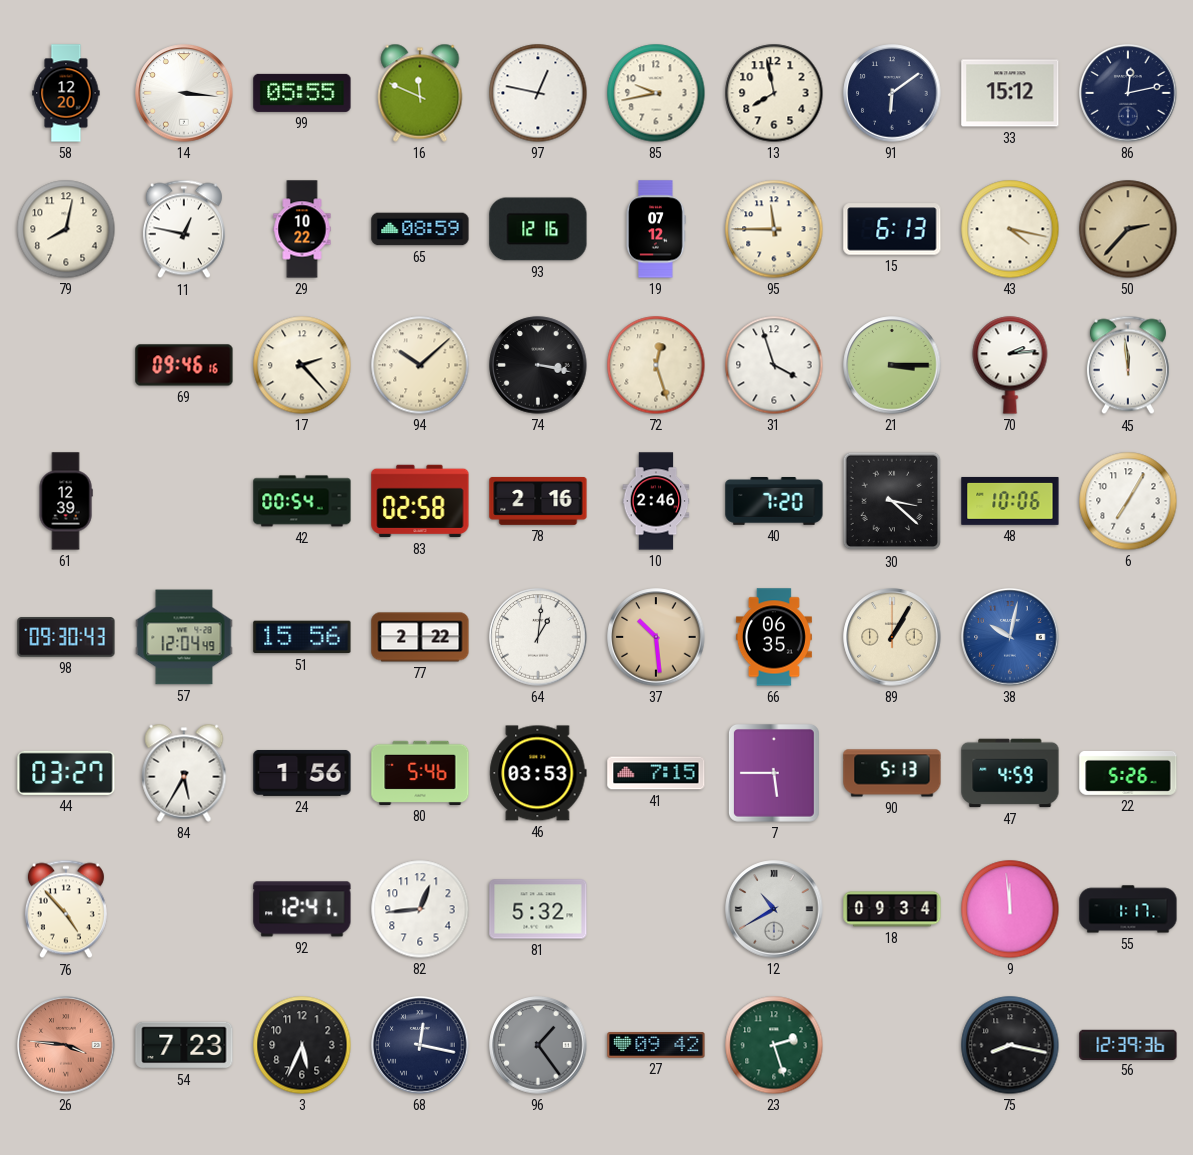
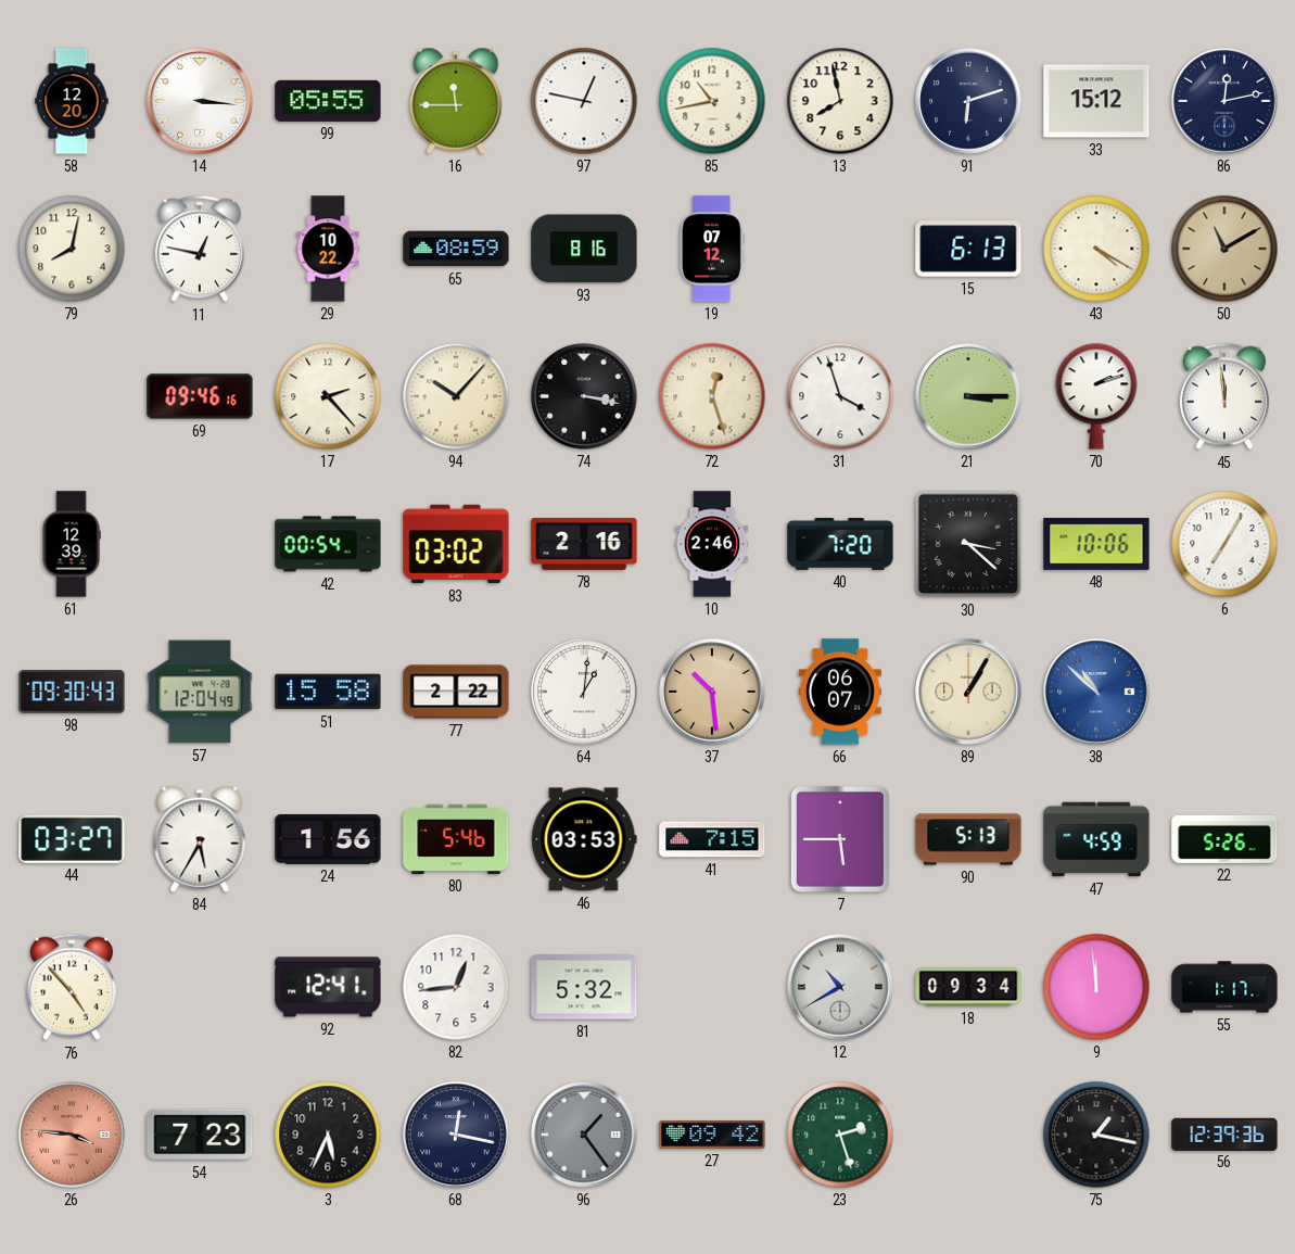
16: 11:49 -> 11:45
85: 9:43 -> 10:43
91: 6:09 -> 6:12
93: 12:16 -> 8:16
95: 11:45 -> none
43: 4:17 -> 4:20
50: 2:37 -> 11:10
94: 10:08 -> 10:07
70: 2:14 -> 2:12
83: 02:58 -> 03:02
51: 15:56 -> 15:58
66: 06:35 -> 06:07
38: 10:02 -> 10:52
75: 8:17 -> 1:17
